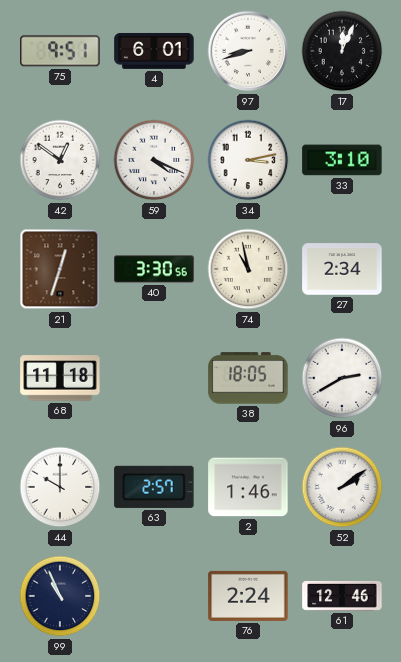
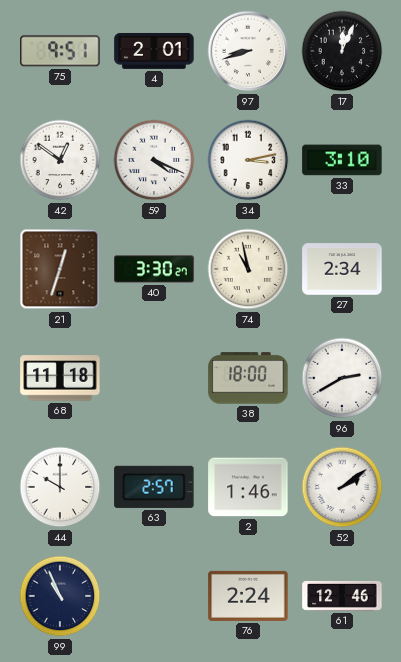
4: 6:01 -> 2:01
40: 3:30:56 -> 3:30:27
38: 18:05 -> 18:00
